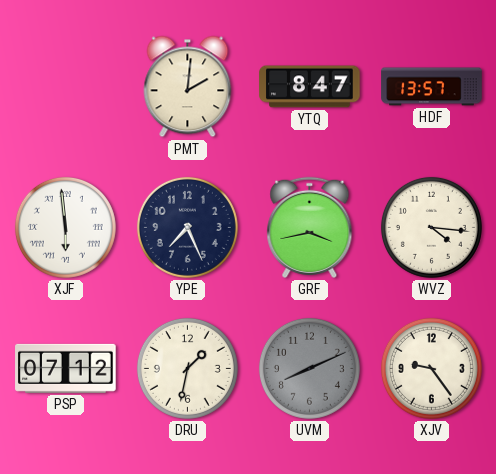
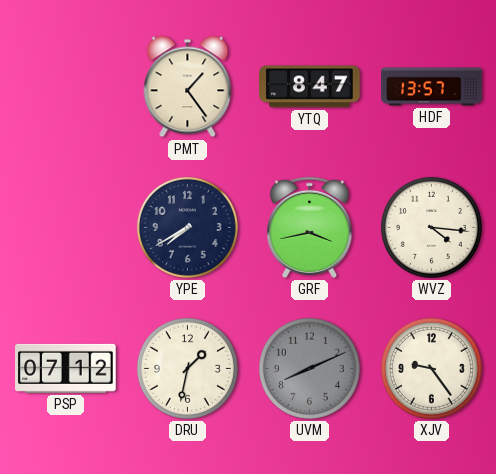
PMT: 2:01 -> 1:24
XJF: 5:59 -> none
YPE: 7:26 -> 7:40
